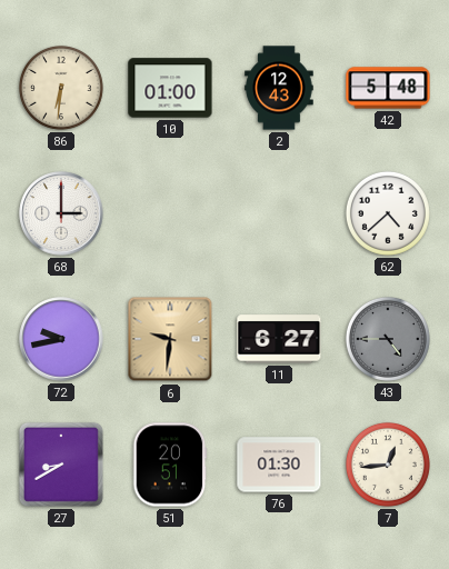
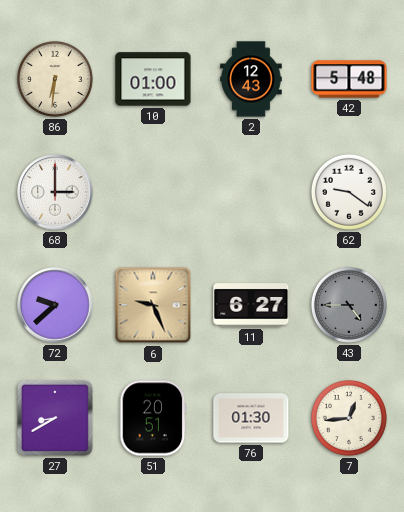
62: 4:38 -> 9:21
72: 9:43 -> 9:38
6: 9:31 -> 9:26
